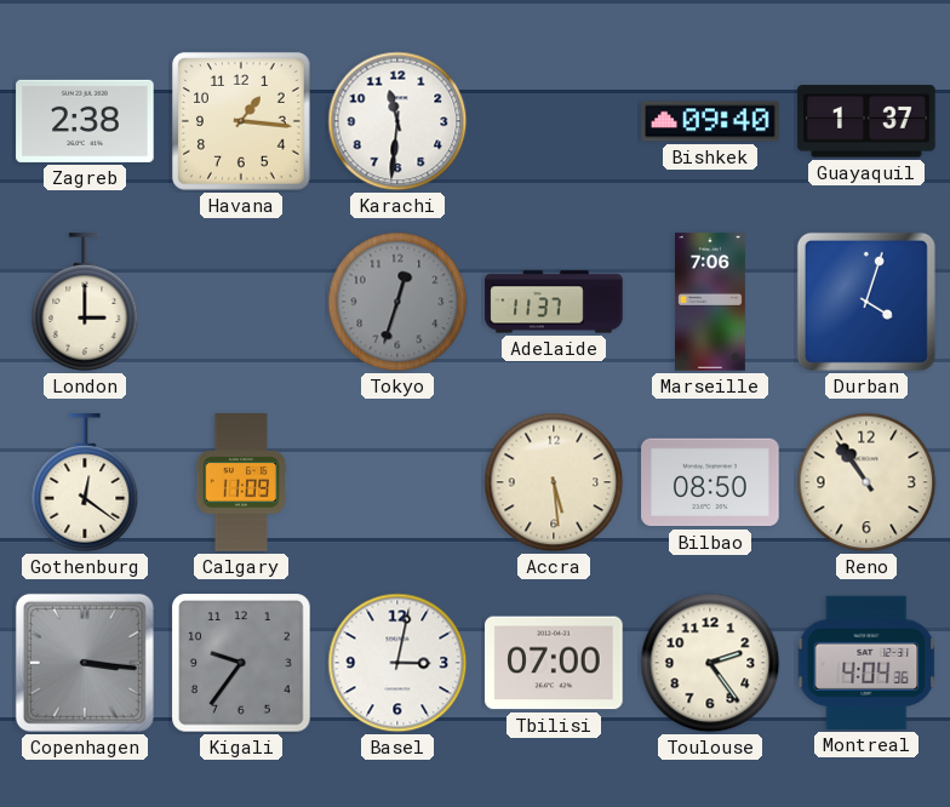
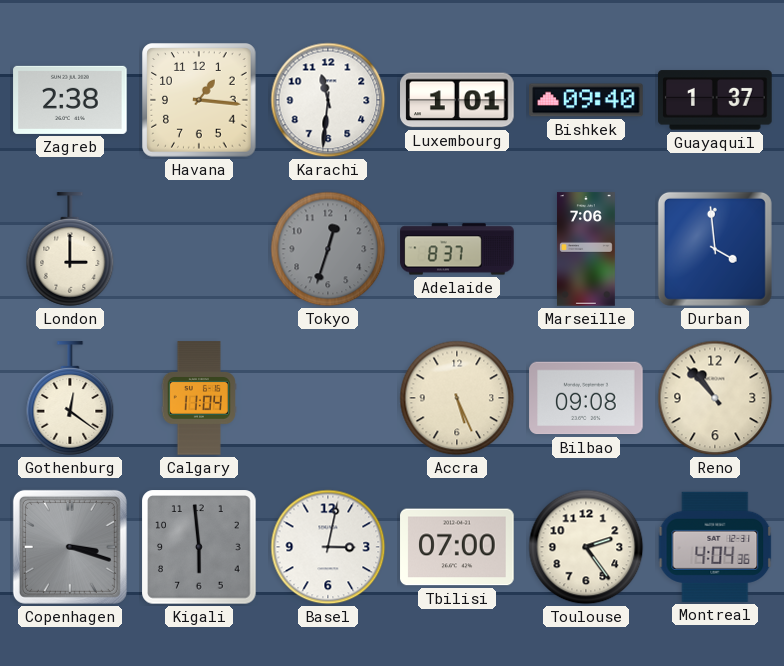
Luxembourg: none -> 1:01
Adelaide: 11:37 -> 8:37
Durban: 4:03 -> 3:59
Calgary: 11:09 -> 11:04
Accra: 5:29 -> 5:26
Bilbao: 08:50 -> 09:08
Reno: 10:54 -> 10:53
Copenhagen: 3:16 -> 3:18
Kigali: 9:36 -> 5:59
